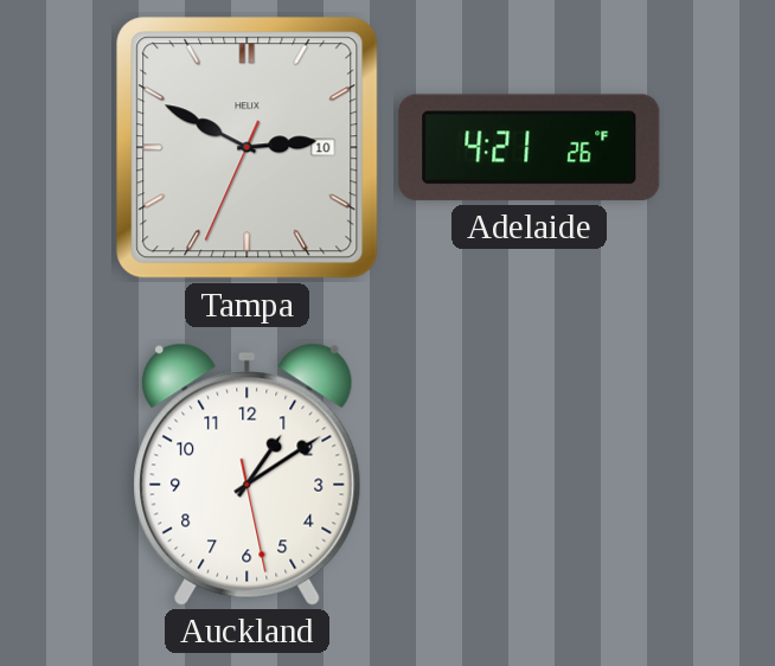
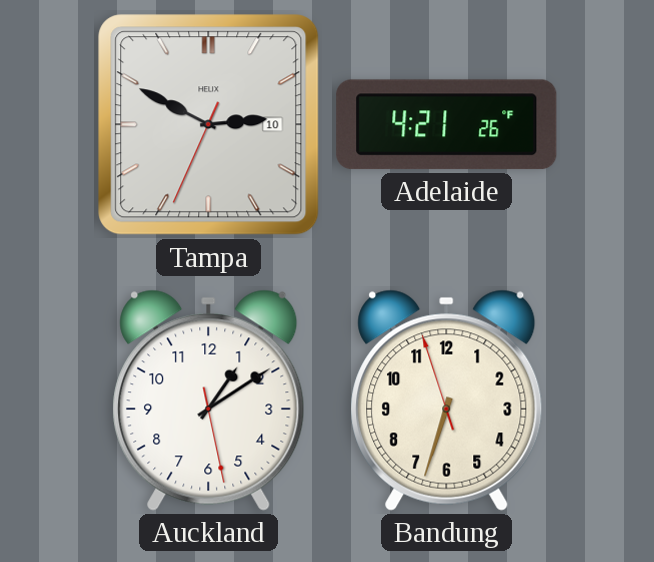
Bandung: none -> 6:32
